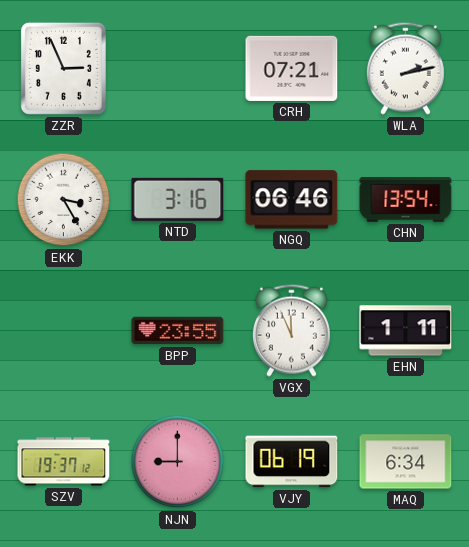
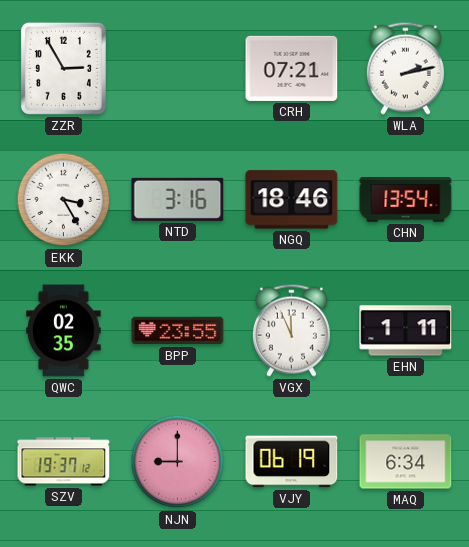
ZZR: 2:56 -> 2:55
NGQ: 06:46 -> 18:46
QWC: none -> 02:35
